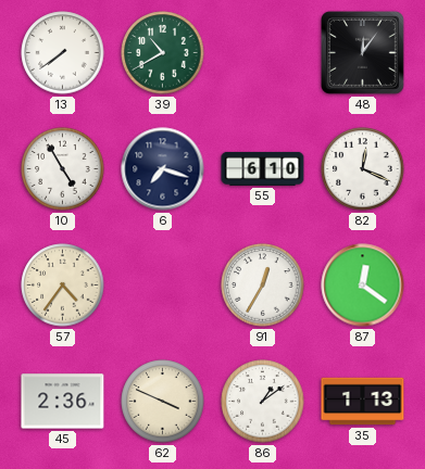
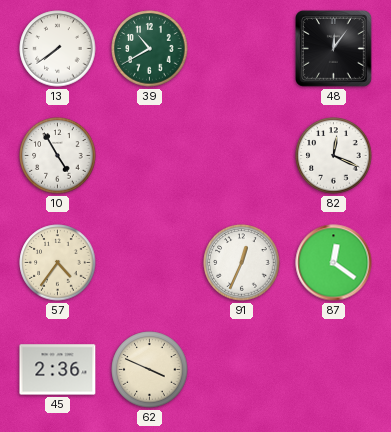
6: 7:18 -> none
55: 6:10 -> none
91: 12:35 -> 12:34
86: 1:09 -> none
35: 1:13 -> none
